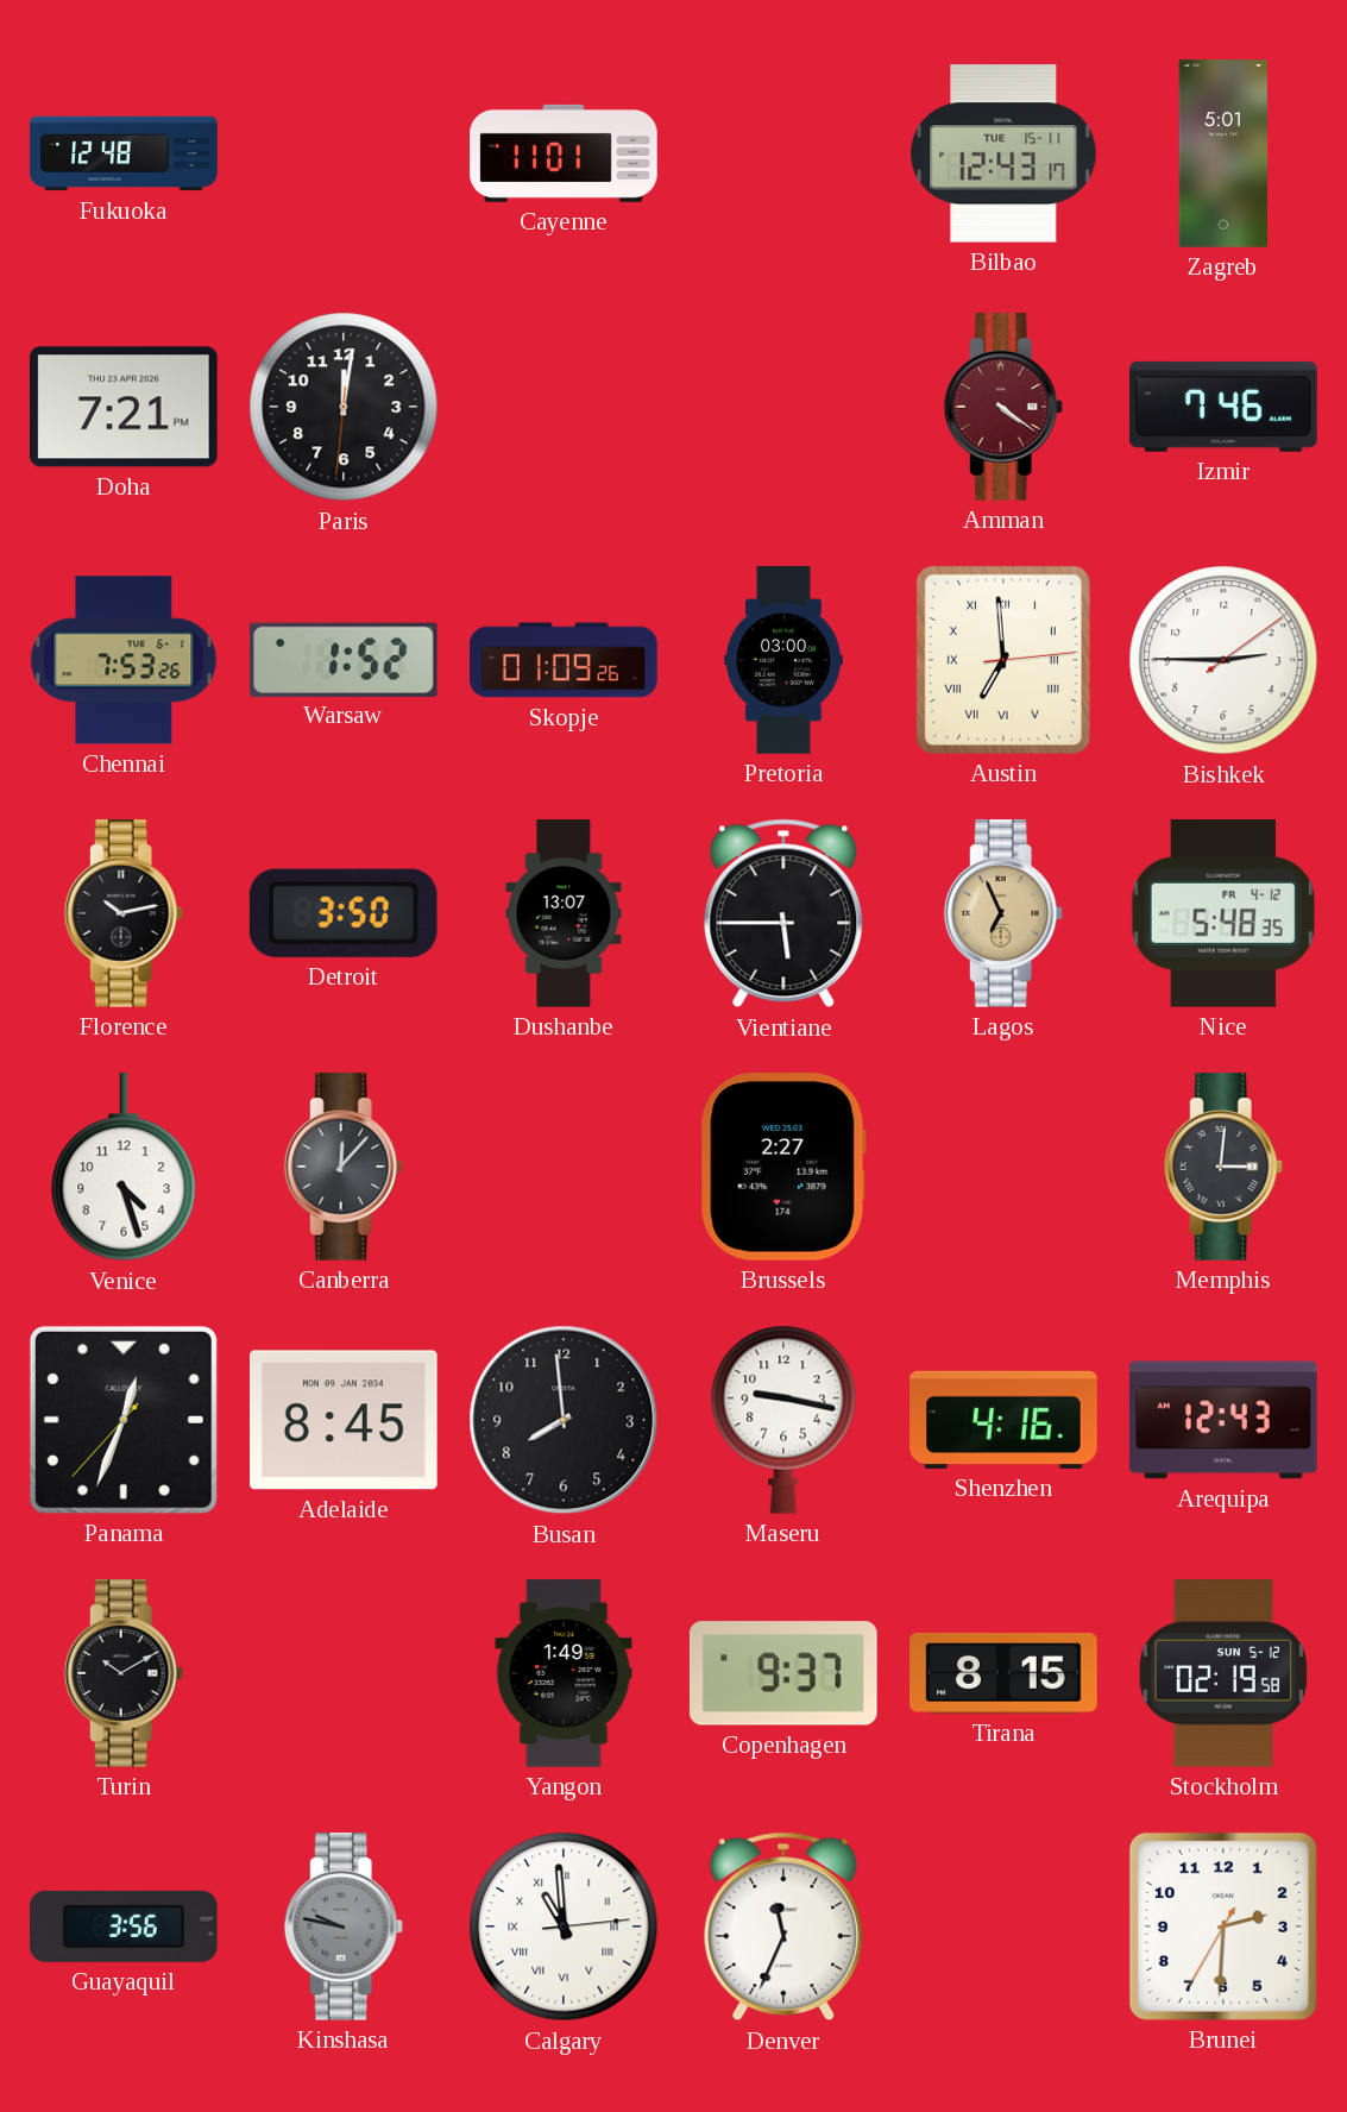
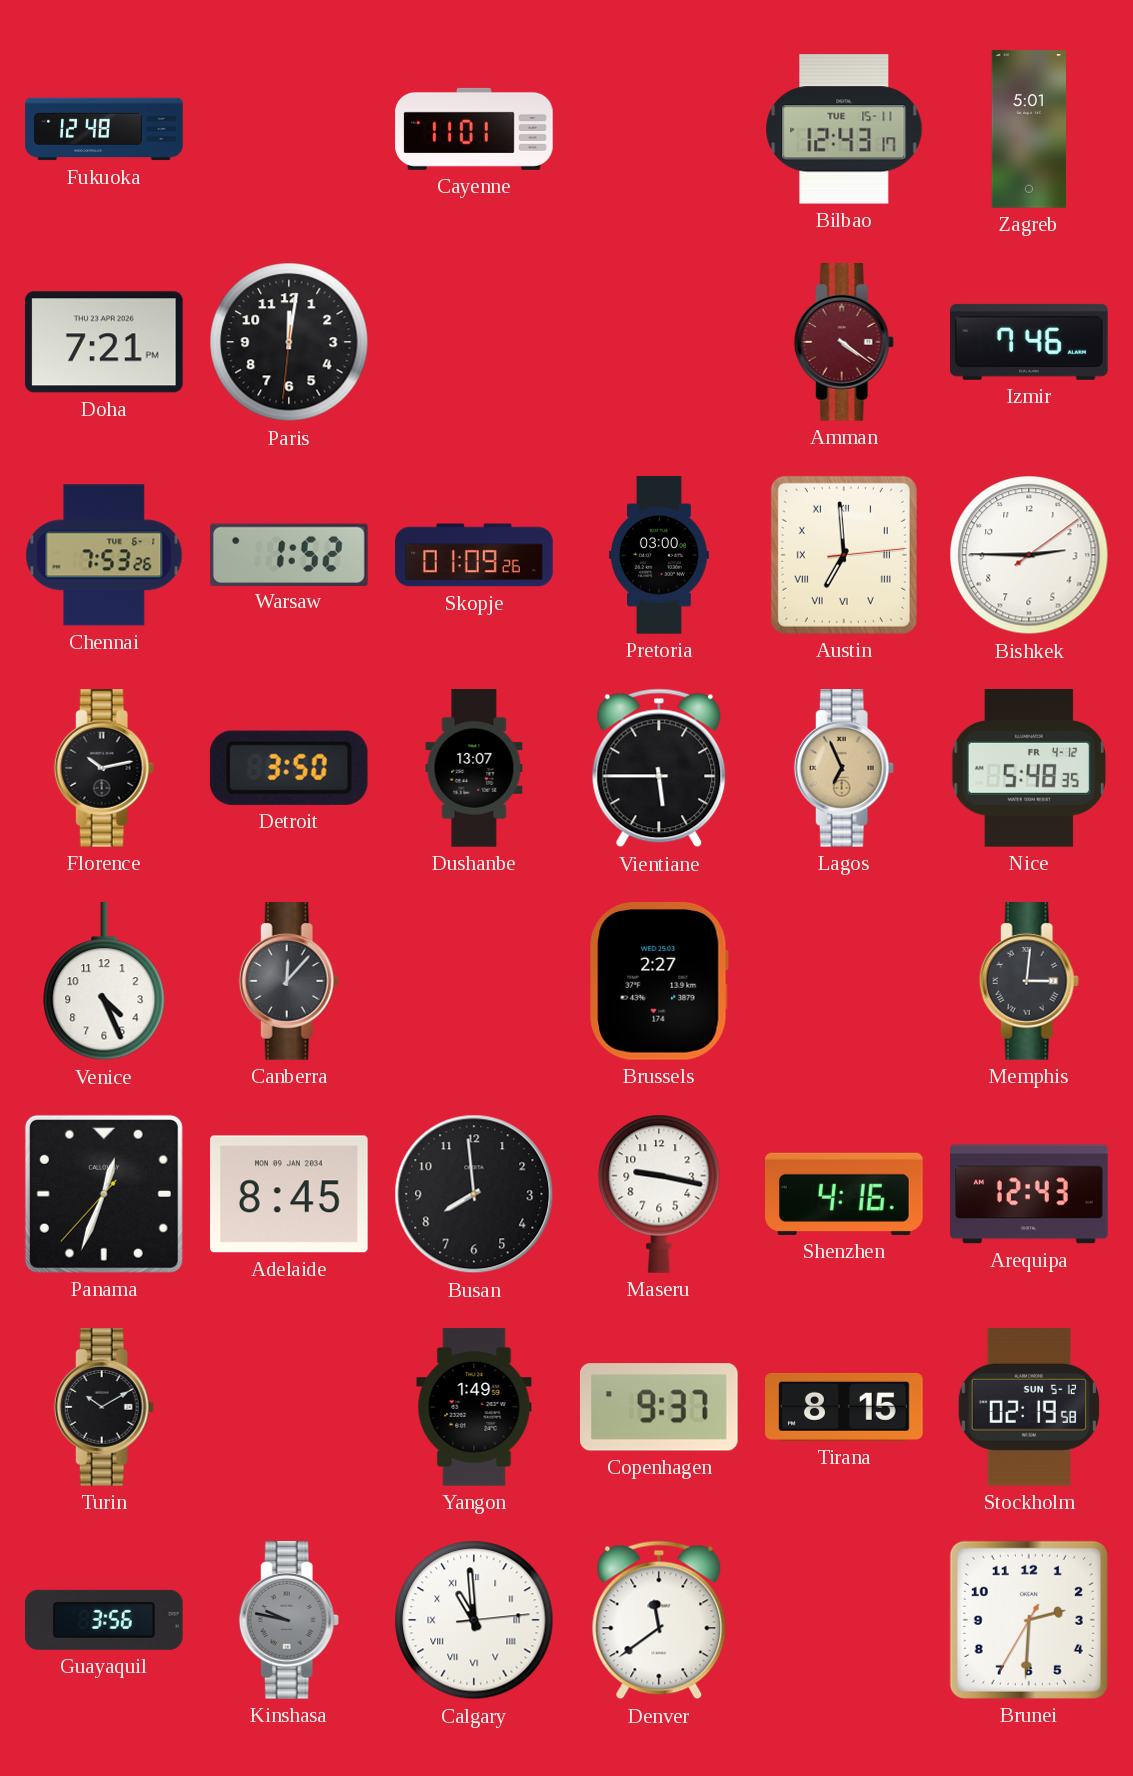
Venice: 4:27 -> 4:26
Denver: 11:34 -> 11:39
